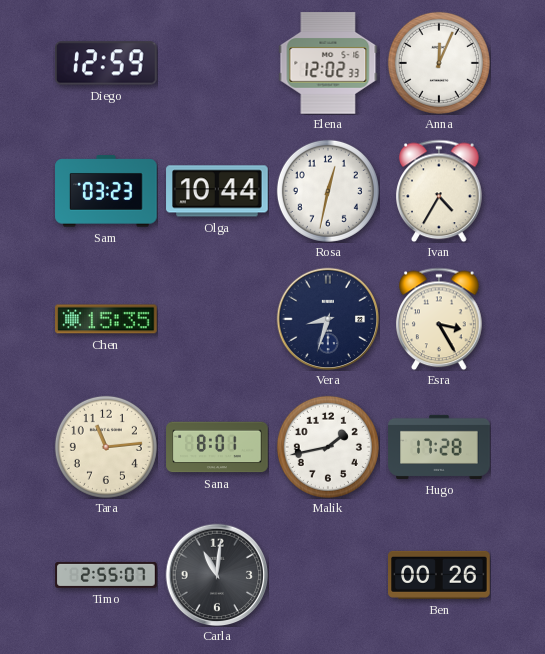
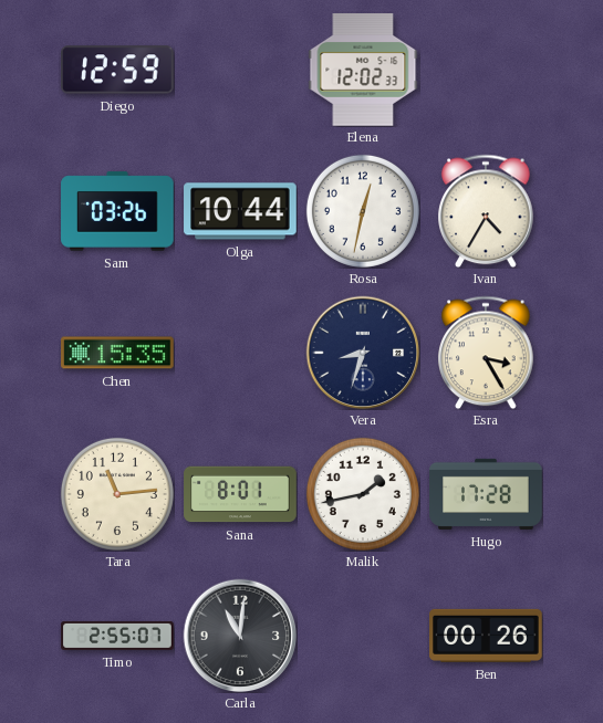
Anna: 12:04 -> none
Sam: 03:23 -> 03:26
